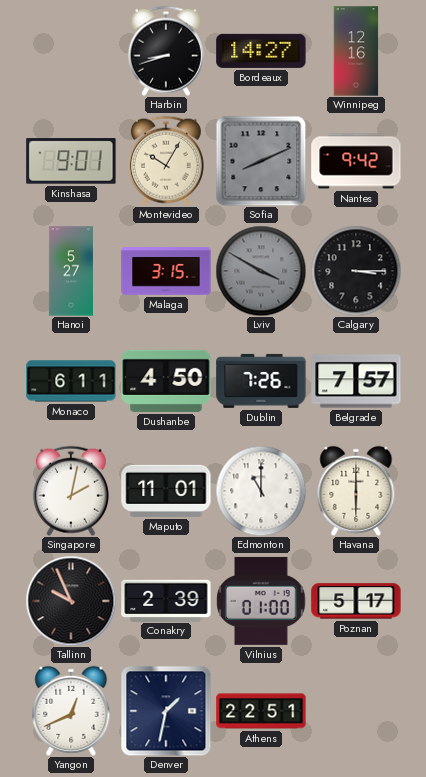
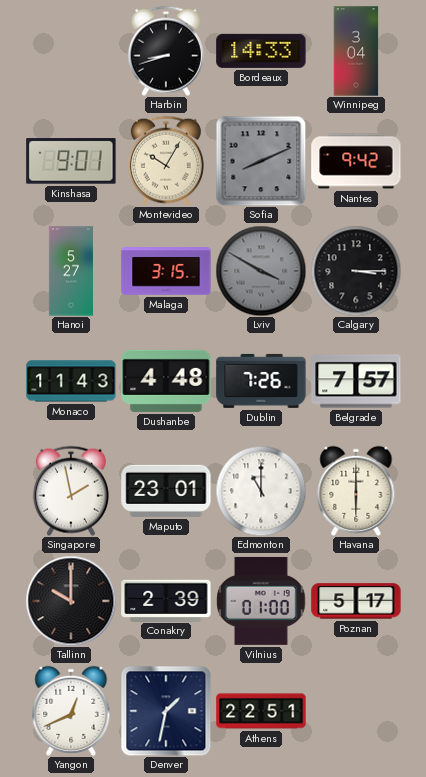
Bordeaux: 14:27 -> 14:33
Winnipeg: 12:16 -> 3:04
Monaco: 6:11 -> 11:43
Dushanbe: 4:50 -> 4:48
Singapore: 2:02 -> 1:58
Maputo: 11:01 -> 23:01
Tallinn: 9:56 -> 10:00
